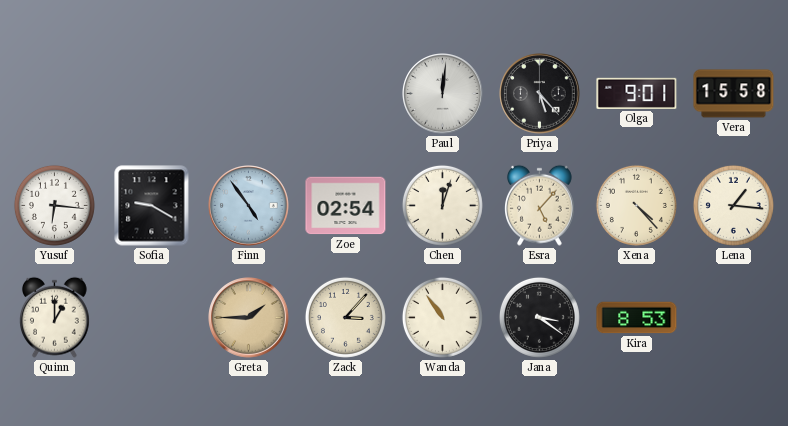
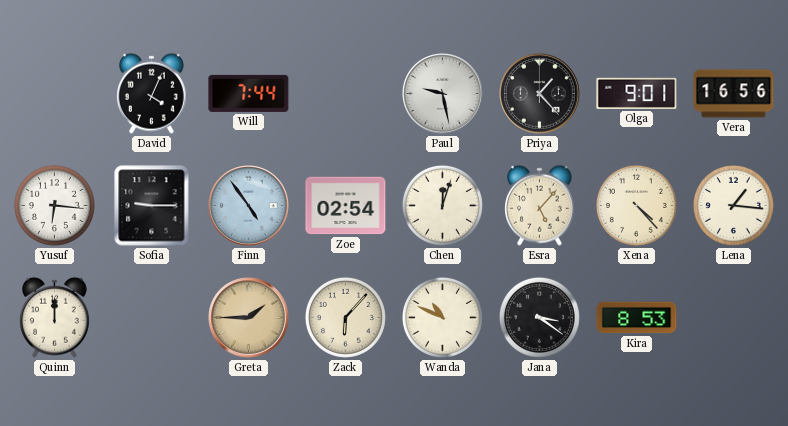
David: none -> 4:04
Will: none -> 7:44
Paul: 12:01 -> 9:28
Priya: 5:23 -> 1:23
Vera: 15:58 -> 16:56
Sofia: 9:20 -> 9:15
Quinn: 1:00 -> 12:00
Zack: 3:07 -> 6:07
Wanda: 10:54 -> 10:49
